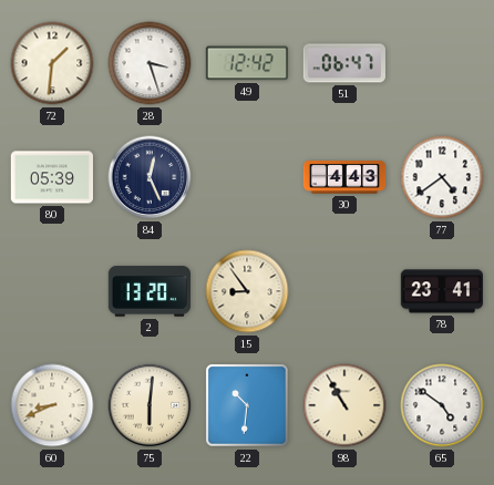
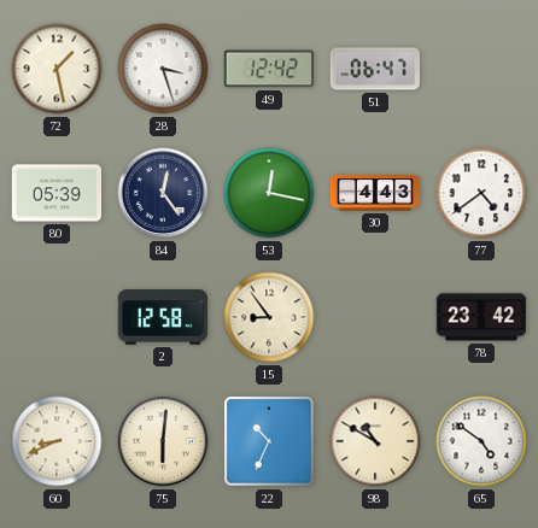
72: 1:31 -> 1:28
84: 12:26 -> 12:24
53: none -> 12:17
2: 13:20 -> 12:58
78: 23:41 -> 23:42
22: 10:31 -> 10:34
98: 10:55 -> 10:50
